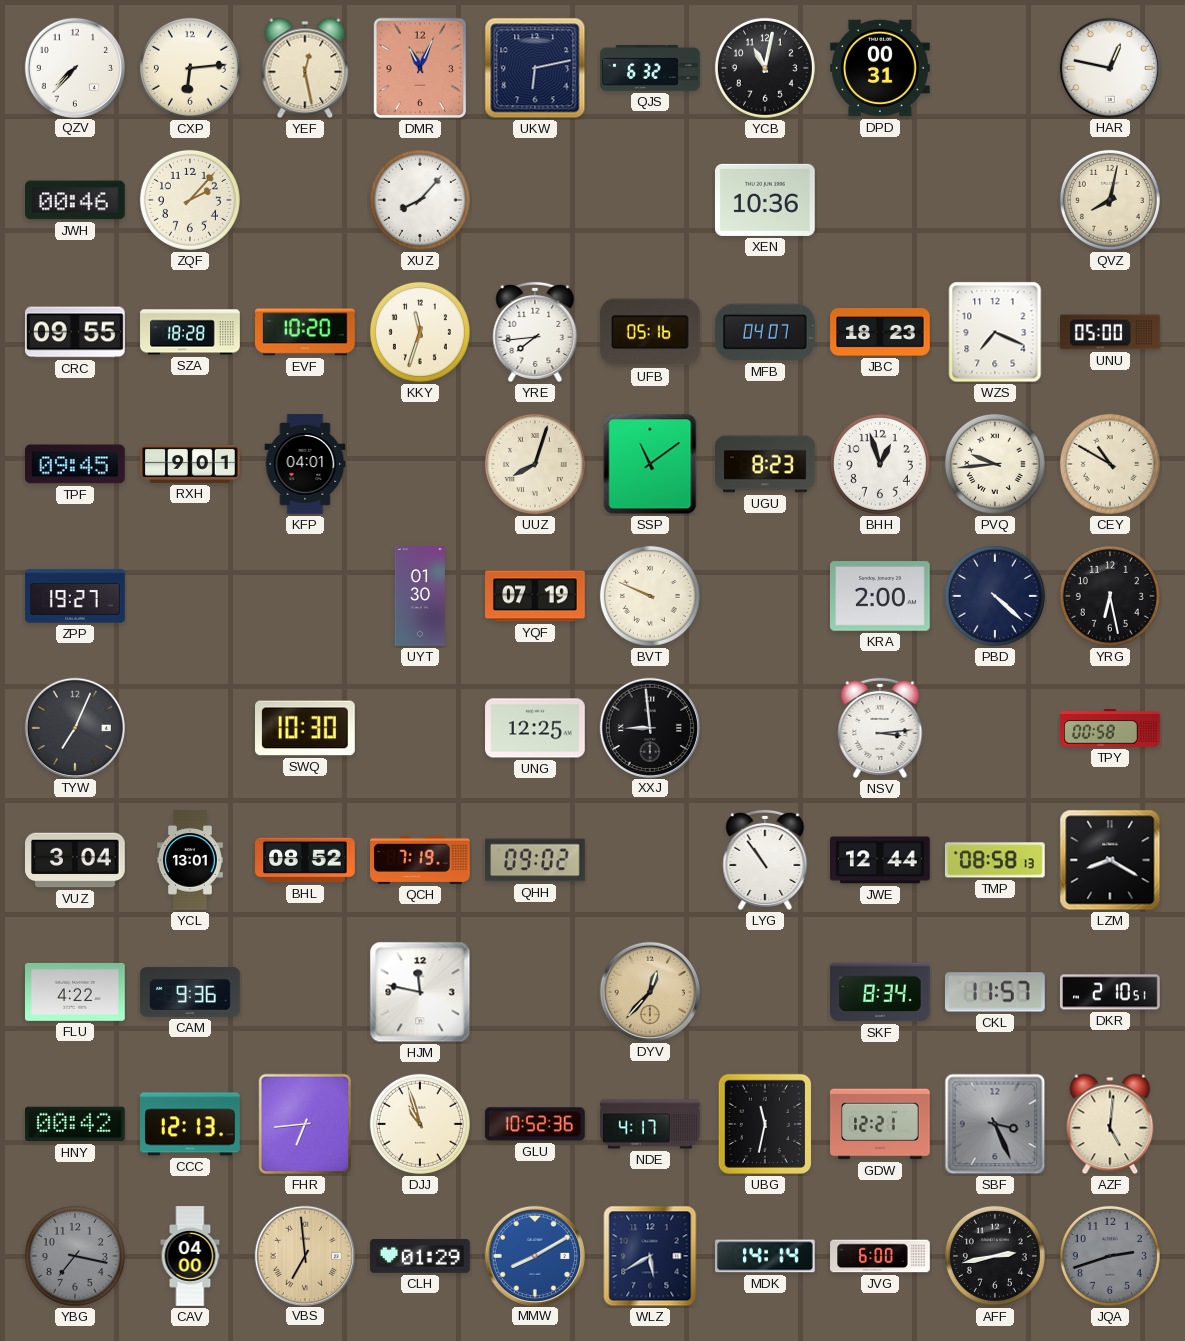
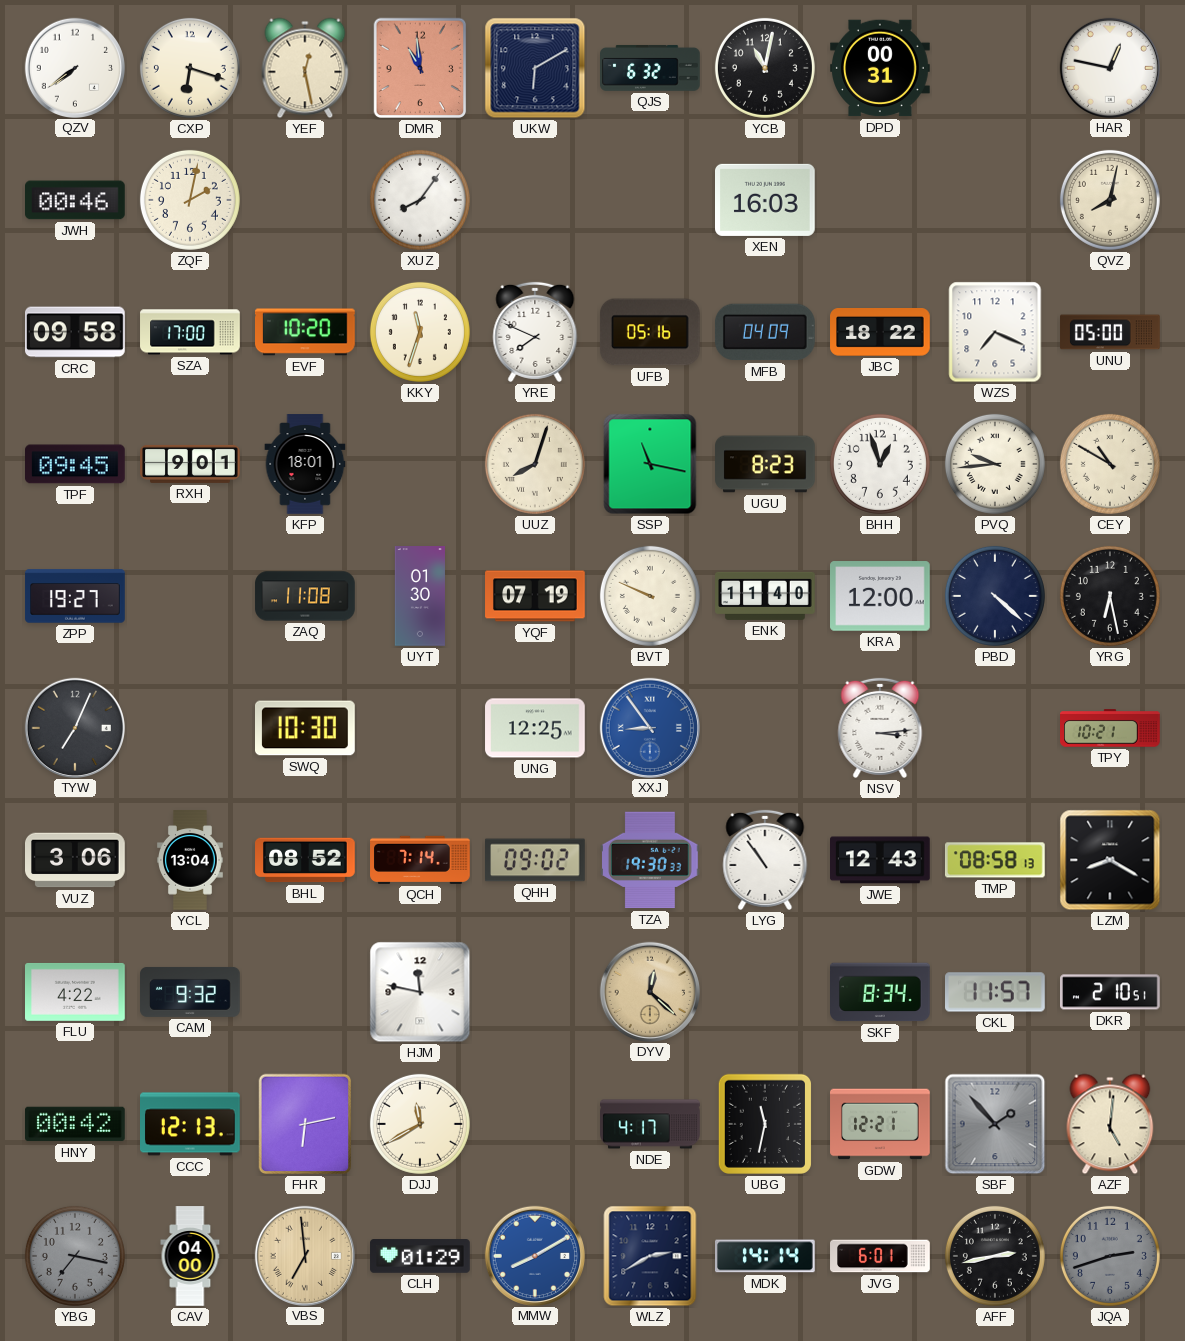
QZV: 7:37 -> 7:39
CXP: 6:14 -> 6:18
DMR: 11:04 -> 10:59
UKW: 6:13 -> 6:10
ZQF: 2:07 -> 2:02
XUZ: 8:07 -> 8:06
XEN: 10:36 -> 16:03
CRC: 09:55 -> 09:58
SZA: 18:28 -> 17:00
YRE: 7:44 -> 7:49
MFB: 04:07 -> 04:09
JBC: 18:23 -> 18:22
KFP: 04:01 -> 18:01
SSP: 11:09 -> 11:17
ZAQ: none -> 11:08
ENK: none -> 11:40
KRA: 2:00 -> 12:00
XXJ: 8:59 -> 8:54
XXJ dial: black -> blue
TPY: 00:58 -> 10:21
VUZ: 3:04 -> 3:06
YCL: 13:01 -> 13:04
QCH: 7:19 -> 7:14
TZA: none -> 19:30
JWE: 12:44 -> 12:43
CAM: 9:36 -> 9:32
DYV: 12:37 -> 12:22
FHR: 6:44 -> 6:13
DJJ: 10:57 -> 11:40
GLU: 10:52 -> none
SBF: 3:26 -> 1:53
WLZ: 5:40 -> 2:40
JVG: 6:00 -> 6:01
